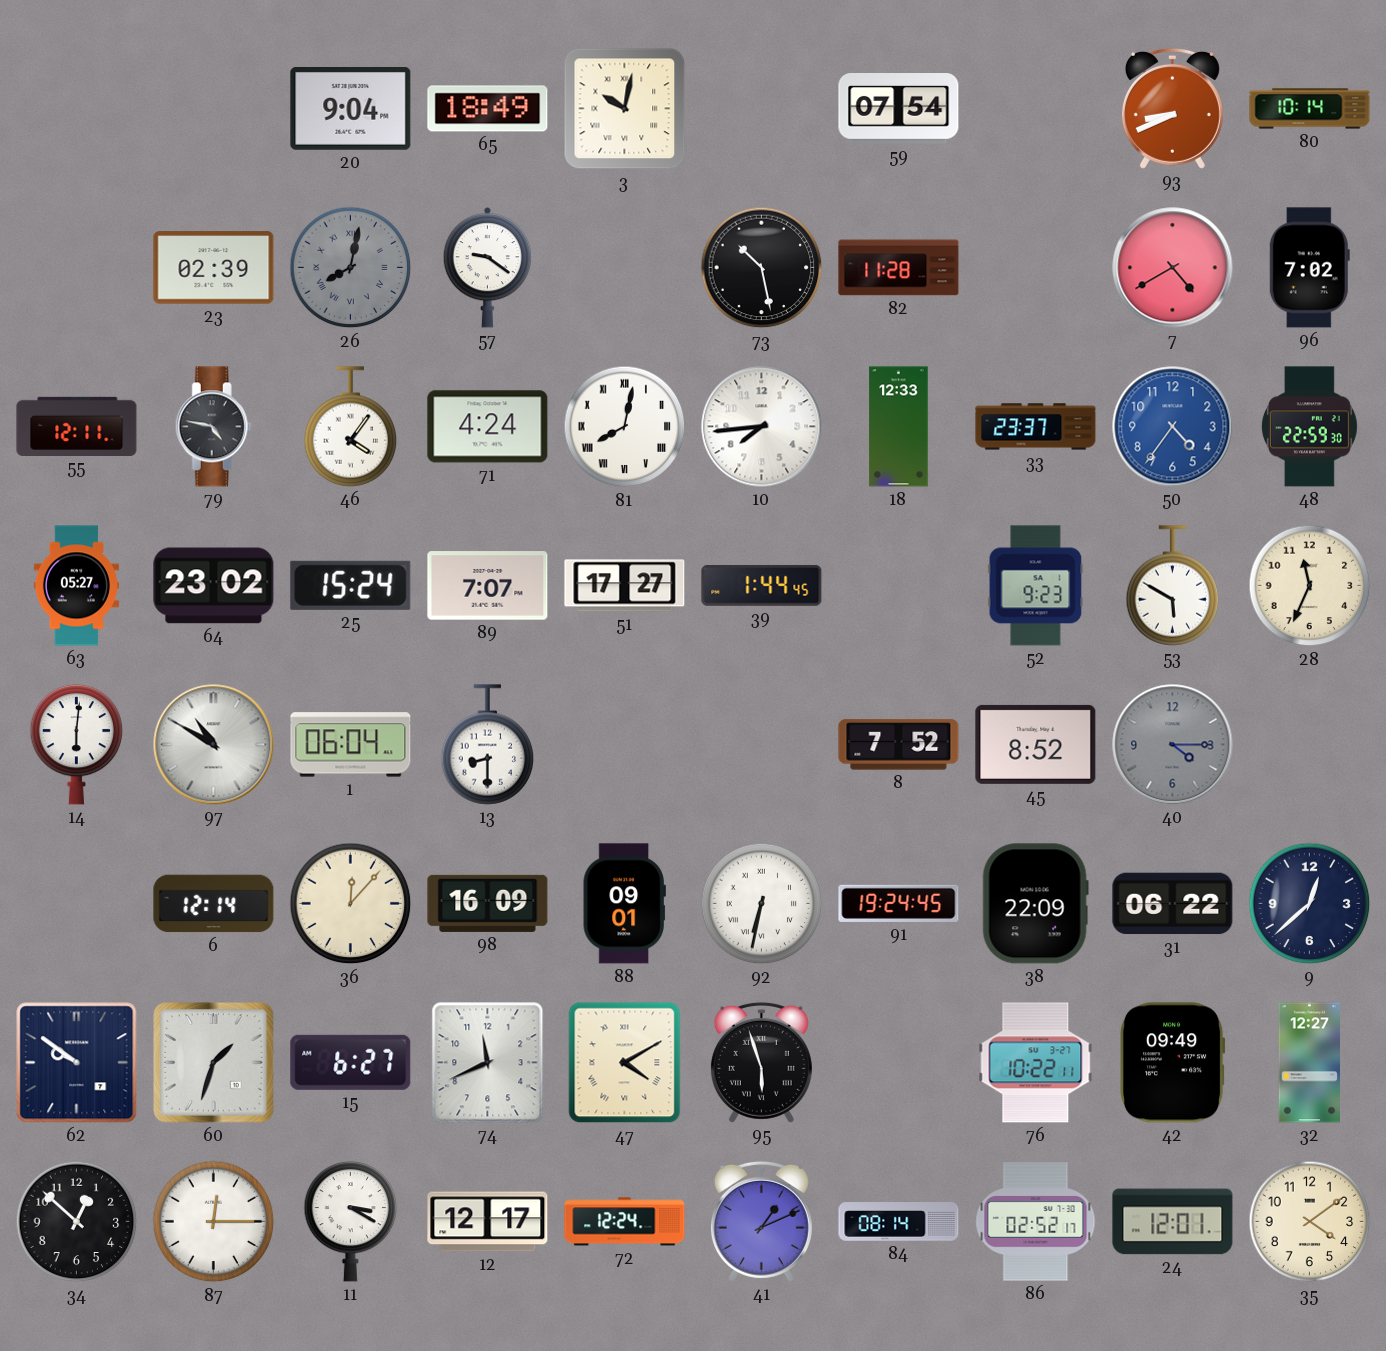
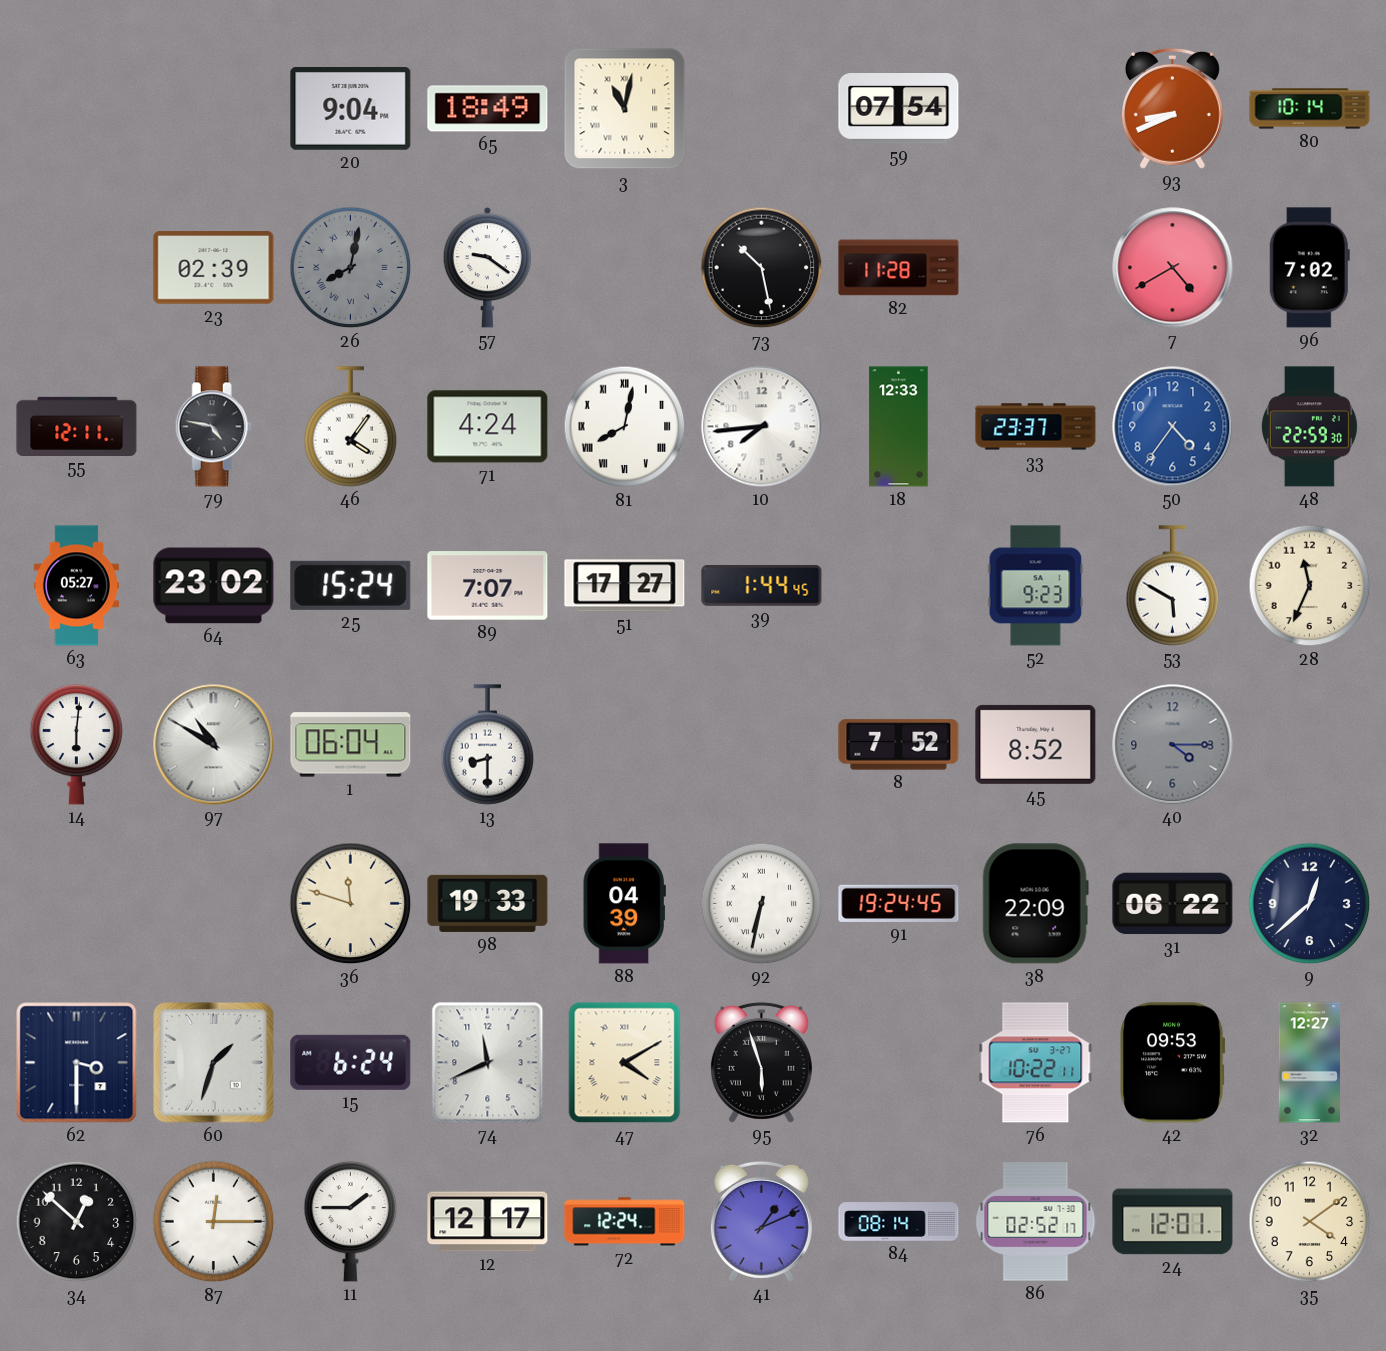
3: 10:02 -> 11:02
6: 12:14 -> none
36: 12:07 -> 11:48
98: 16:09 -> 19:33
88: 09:01 -> 04:39
62: 9:51 -> 3:30
15: 6:27 -> 6:24
42: 09:49 -> 09:53
11: 3:20 -> 1:45
